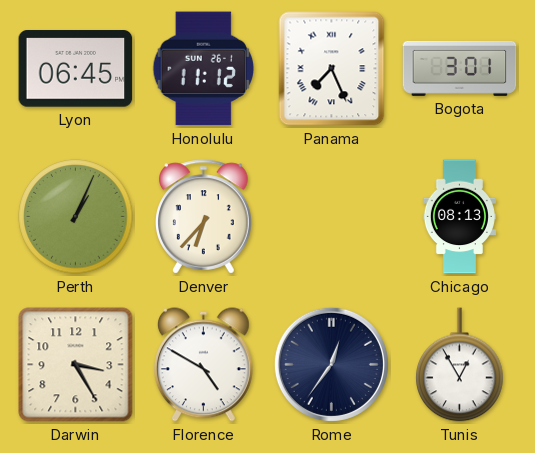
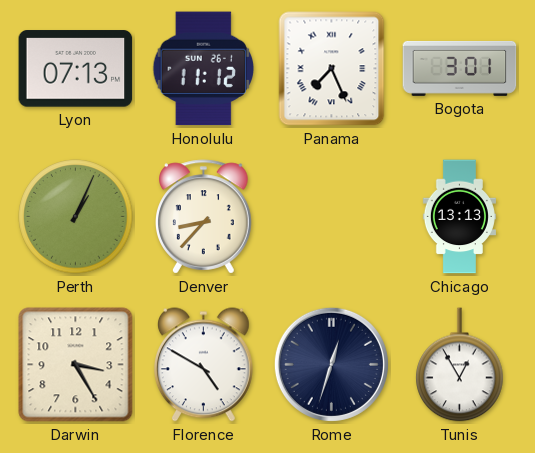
Lyon: 06:45 -> 07:13
Denver: 6:37 -> 8:37
Chicago: 08:13 -> 13:13
Rome: 12:36 -> 12:33
